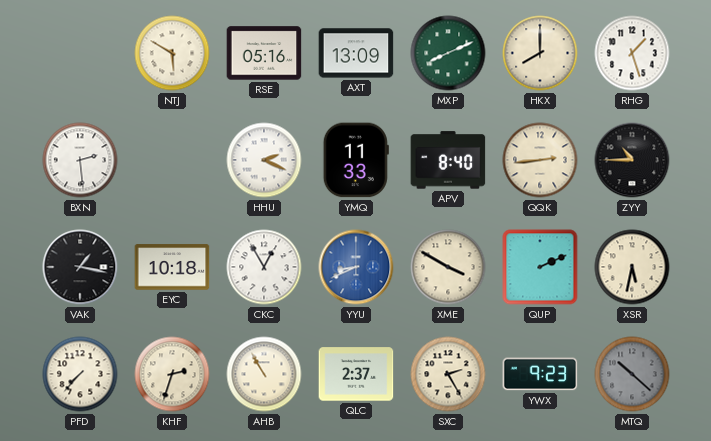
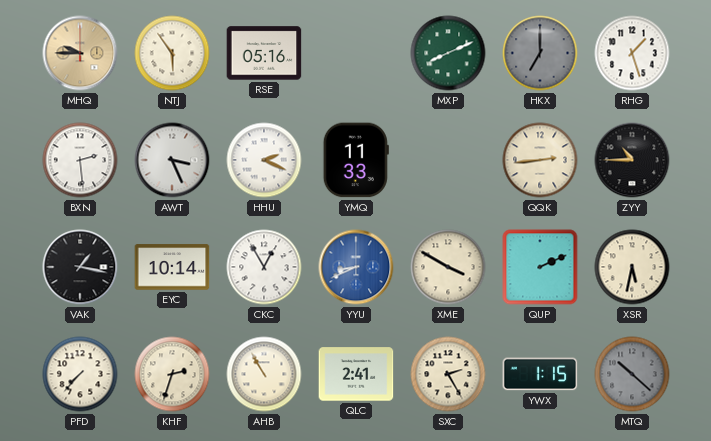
MHQ: none -> 9:45
NTJ: 5:50 -> 5:54
AXT: 13:09 -> none
HKX: 8:00 -> 7:00
HKX dial: cream -> grey
AWT: none -> 3:26
APV: 8:40 -> none
EYC: 10:18 -> 10:14
QLC: 2:37 -> 2:41
YWX: 9:23 -> 1:15
